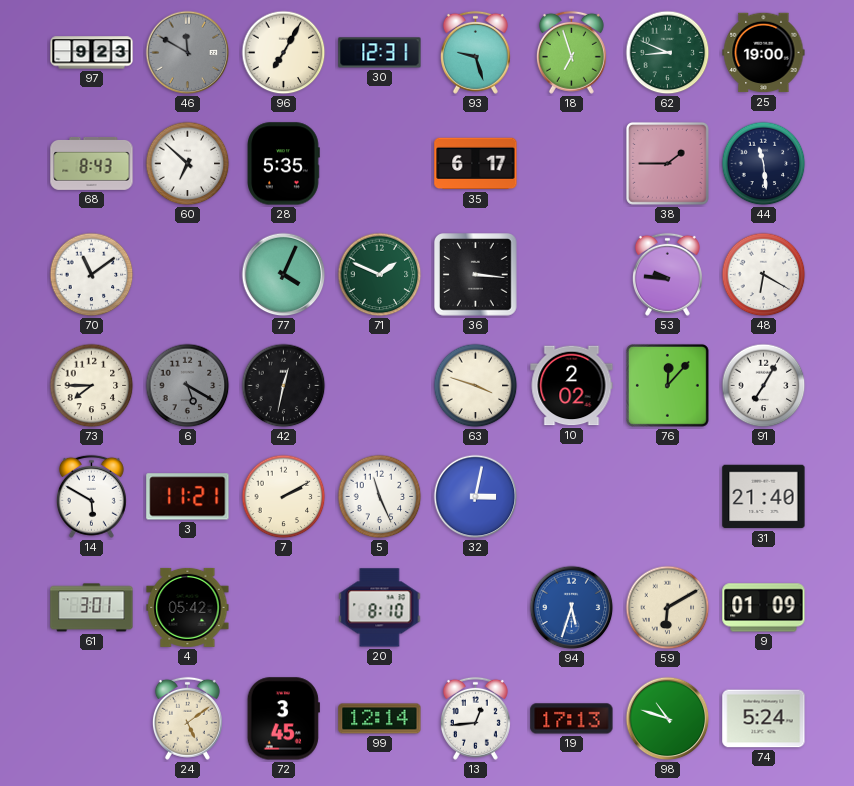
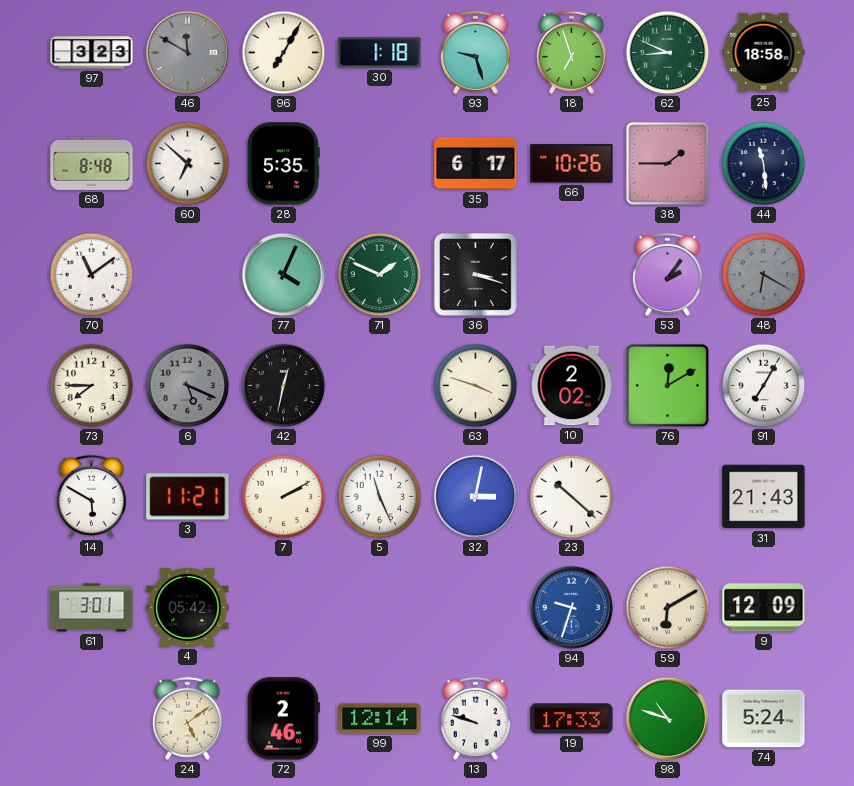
97: 9:23 -> 3:23
30: 12:31 -> 1:18
25: 19:00 -> 18:58
68: 8:43 -> 8:48
66: none -> 10:26
36: 3:16 -> 3:18
53: 9:46 -> 2:06
48 dial: white -> grey
6: 5:20 -> 5:19
76: 12:07 -> 12:10
23: none -> 10:22
31: 21:40 -> 21:43
20: 8:10 -> none
94: 5:33 -> 9:33
9: 01:09 -> 12:09
72: 3:45 -> 2:46
13: 12:44 -> 9:48
19: 17:13 -> 17:33
